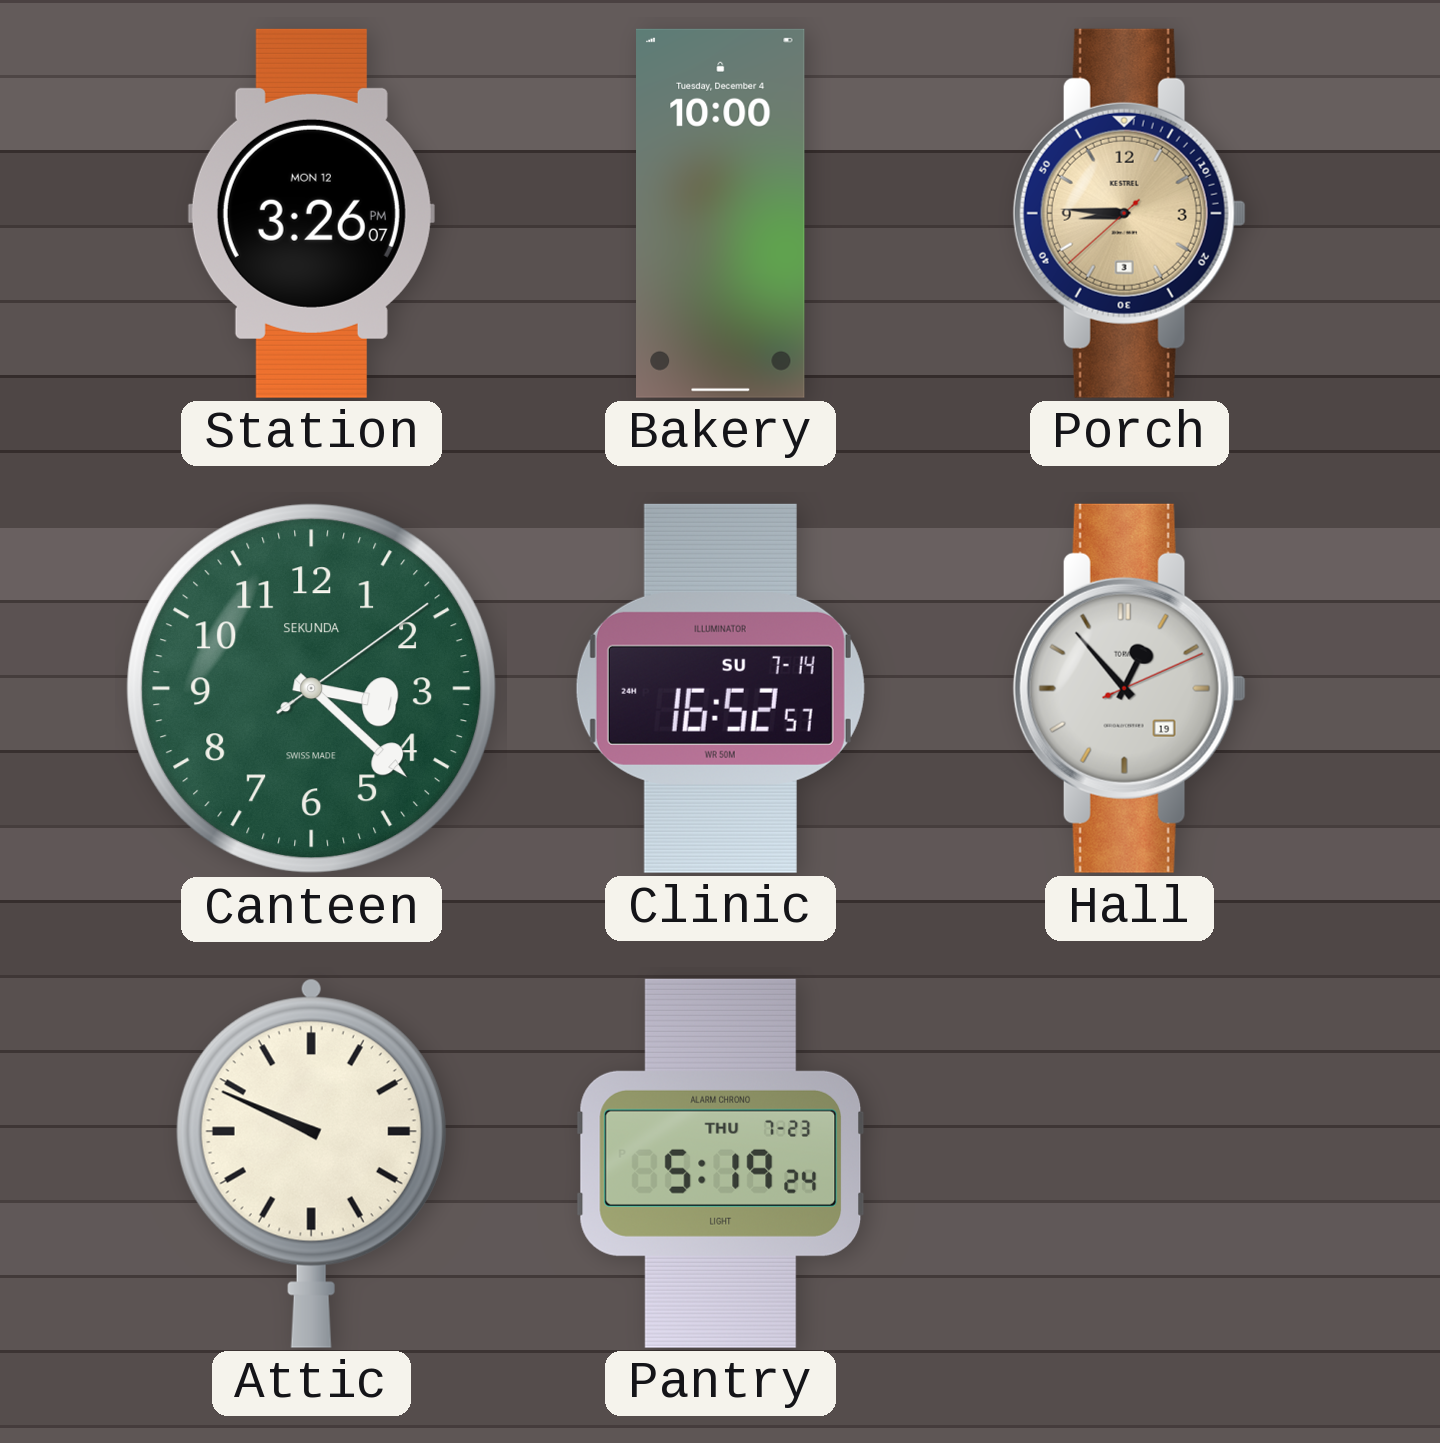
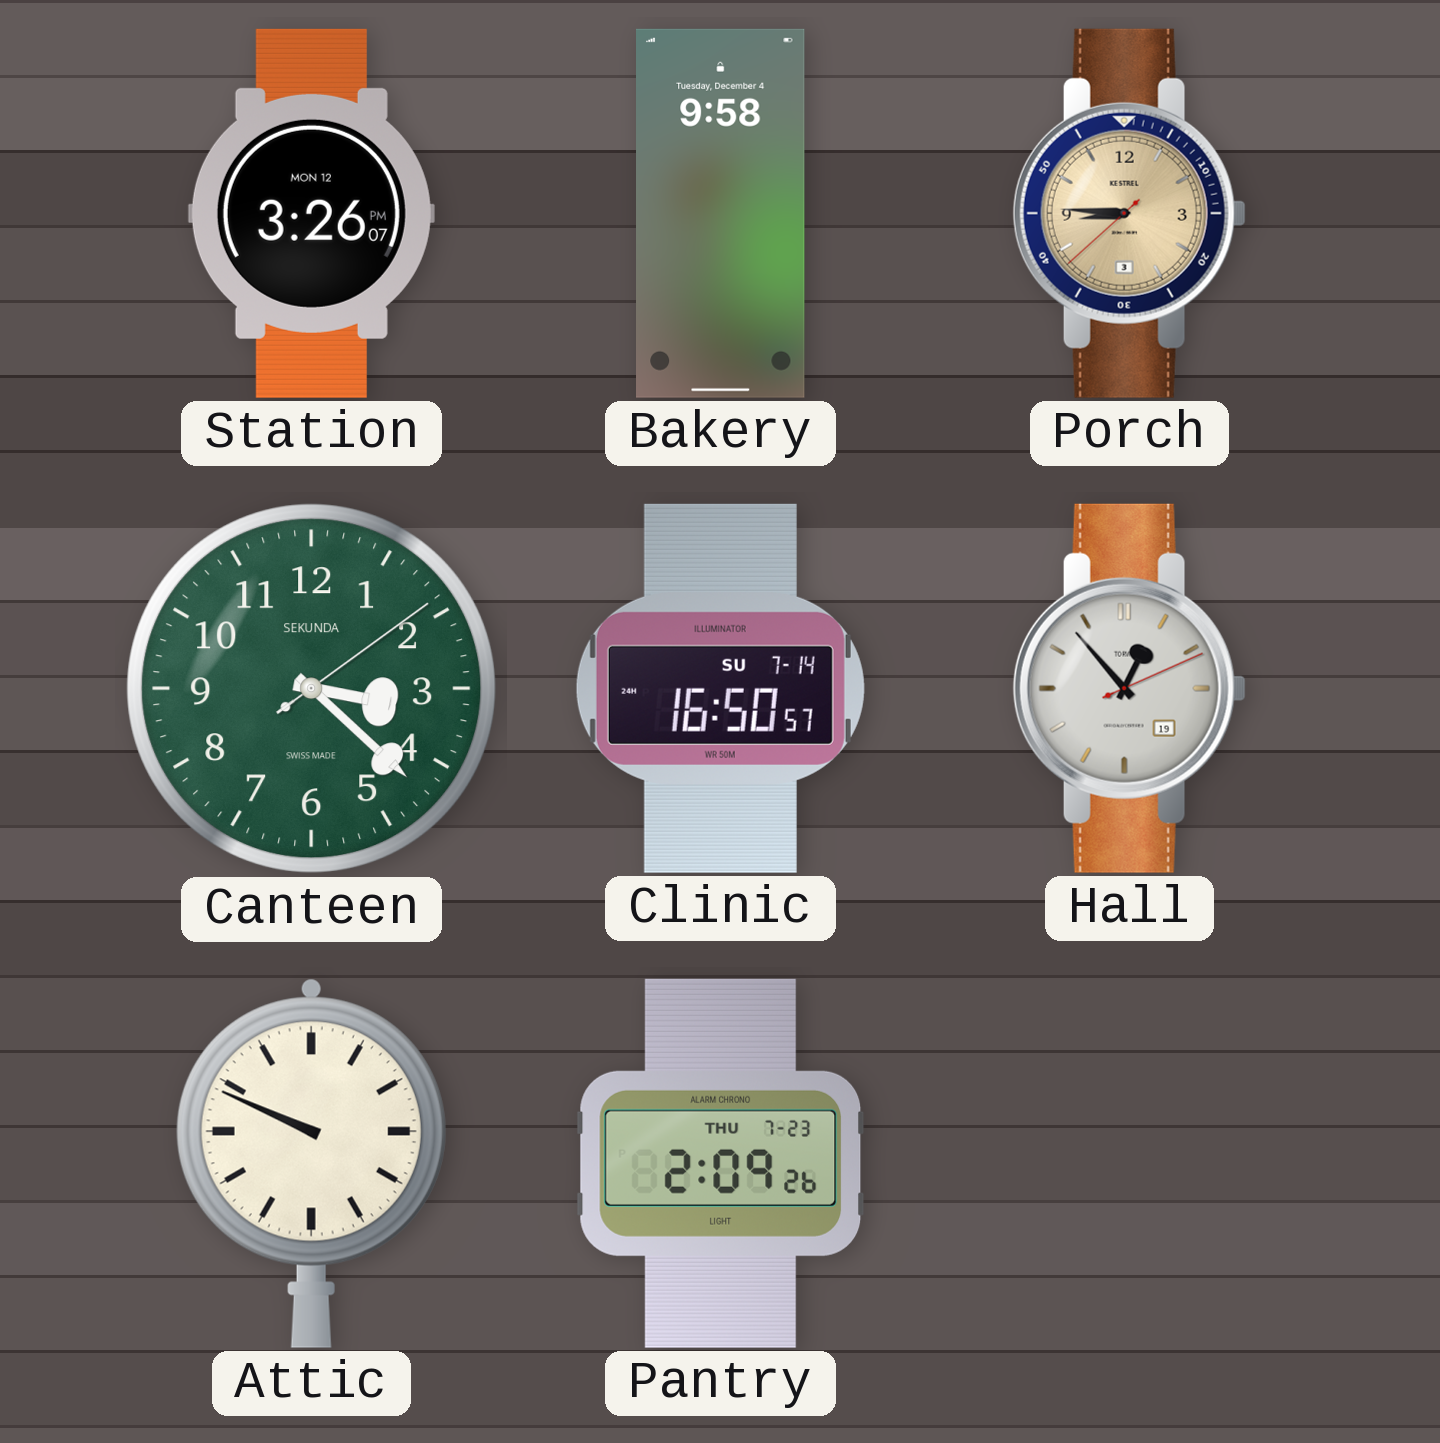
Bakery: 10:00 -> 9:58
Clinic: 16:52 -> 16:50
Pantry: 5:19 -> 2:09
